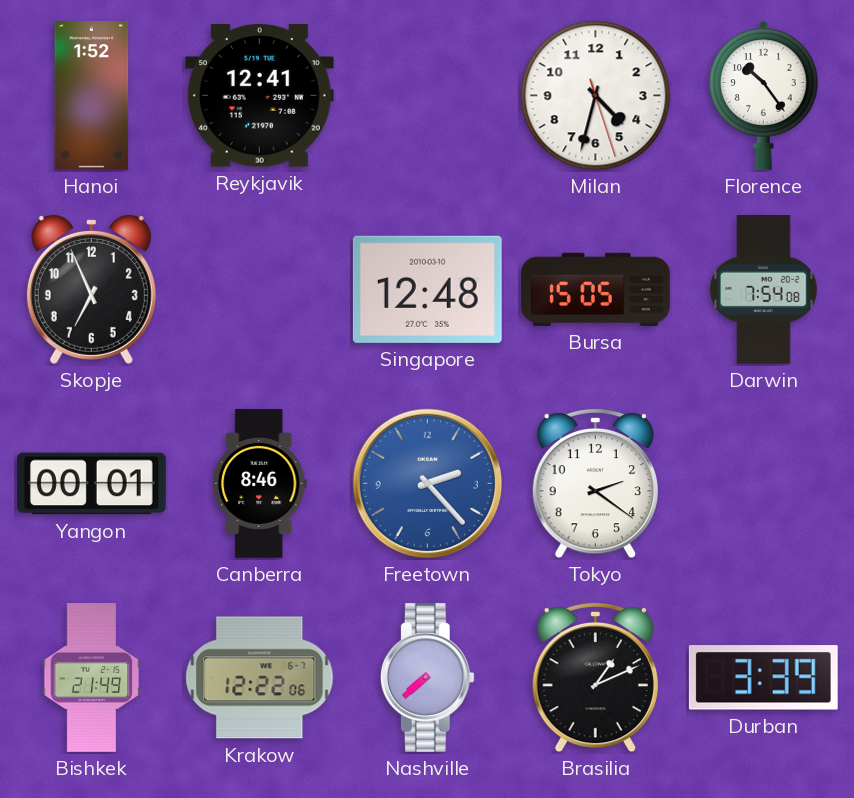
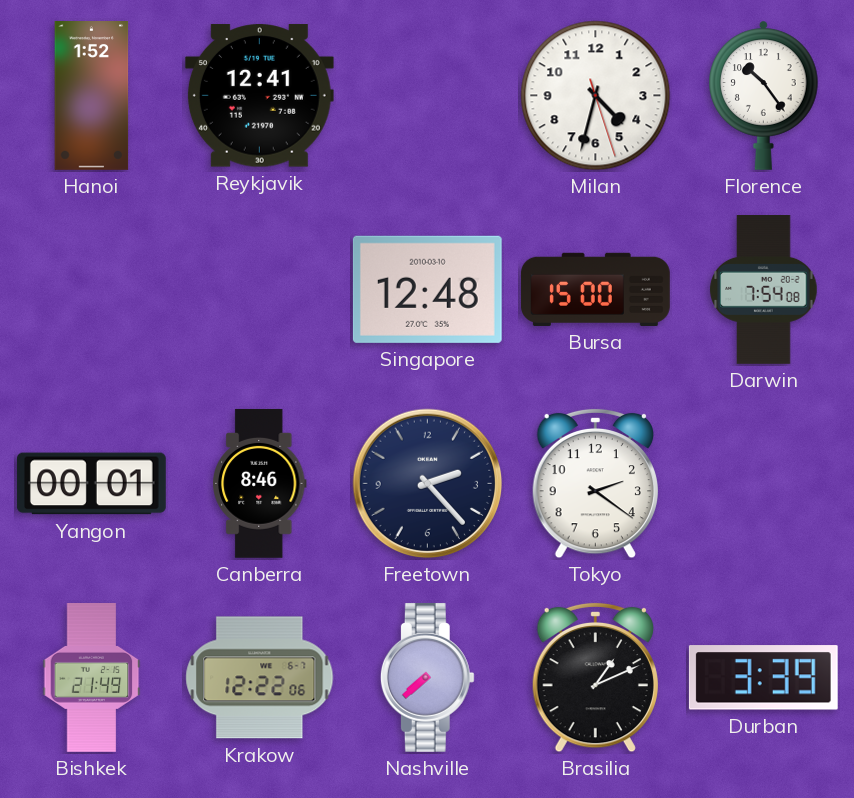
Skopje: 6:56 -> none
Bursa: 15:05 -> 15:00
Freetown dial: blue -> navy
